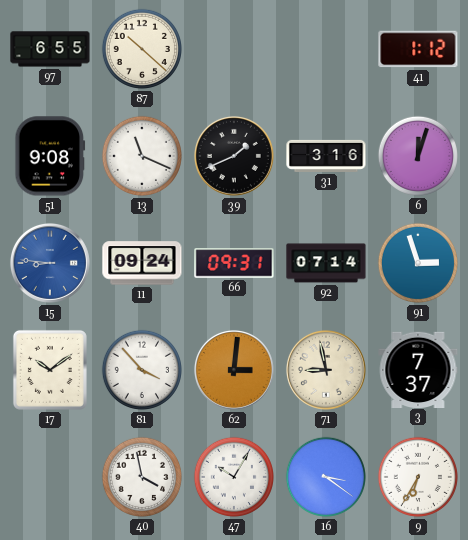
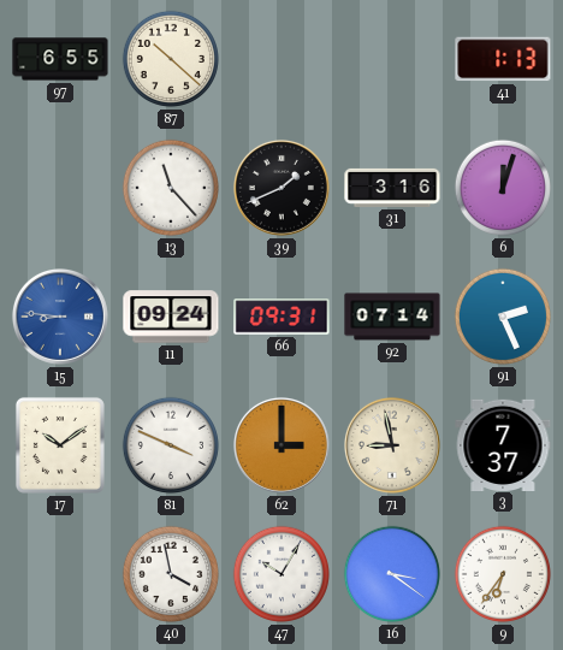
41: 1:12 -> 1:13
51: 9:08 -> none
13: 11:19 -> 11:23
91: 2:57 -> 2:26
81: 3:53 -> 3:49
62: 3:01 -> 3:00
9: 6:35 -> 6:36
